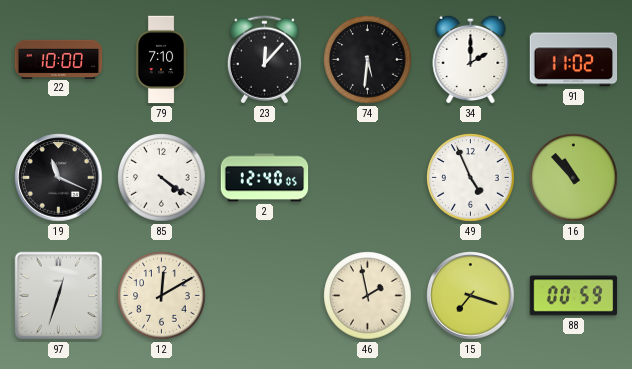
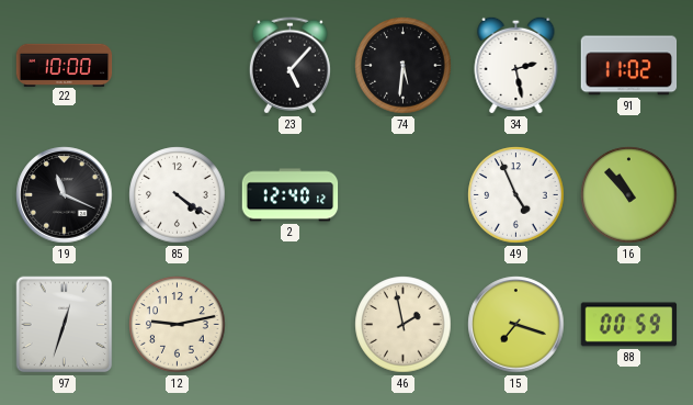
79: 7:10 -> none
23: 12:07 -> 5:07
34: 2:00 -> 2:28
2: 12:40:05 -> 12:40:12
12: 12:10 -> 9:13
